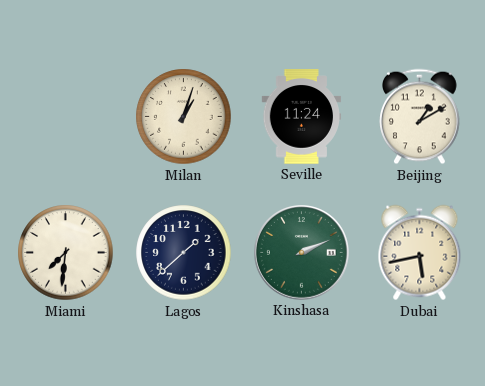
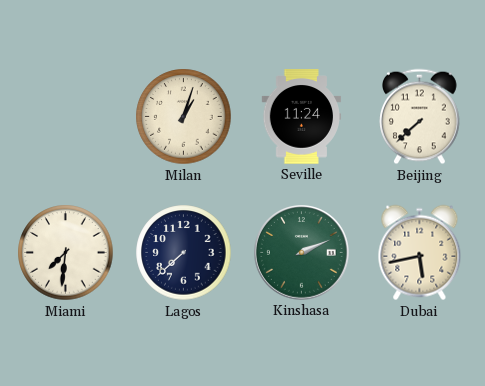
Beijing: 1:10 -> 7:38
Lagos: 1:38 -> 7:38
